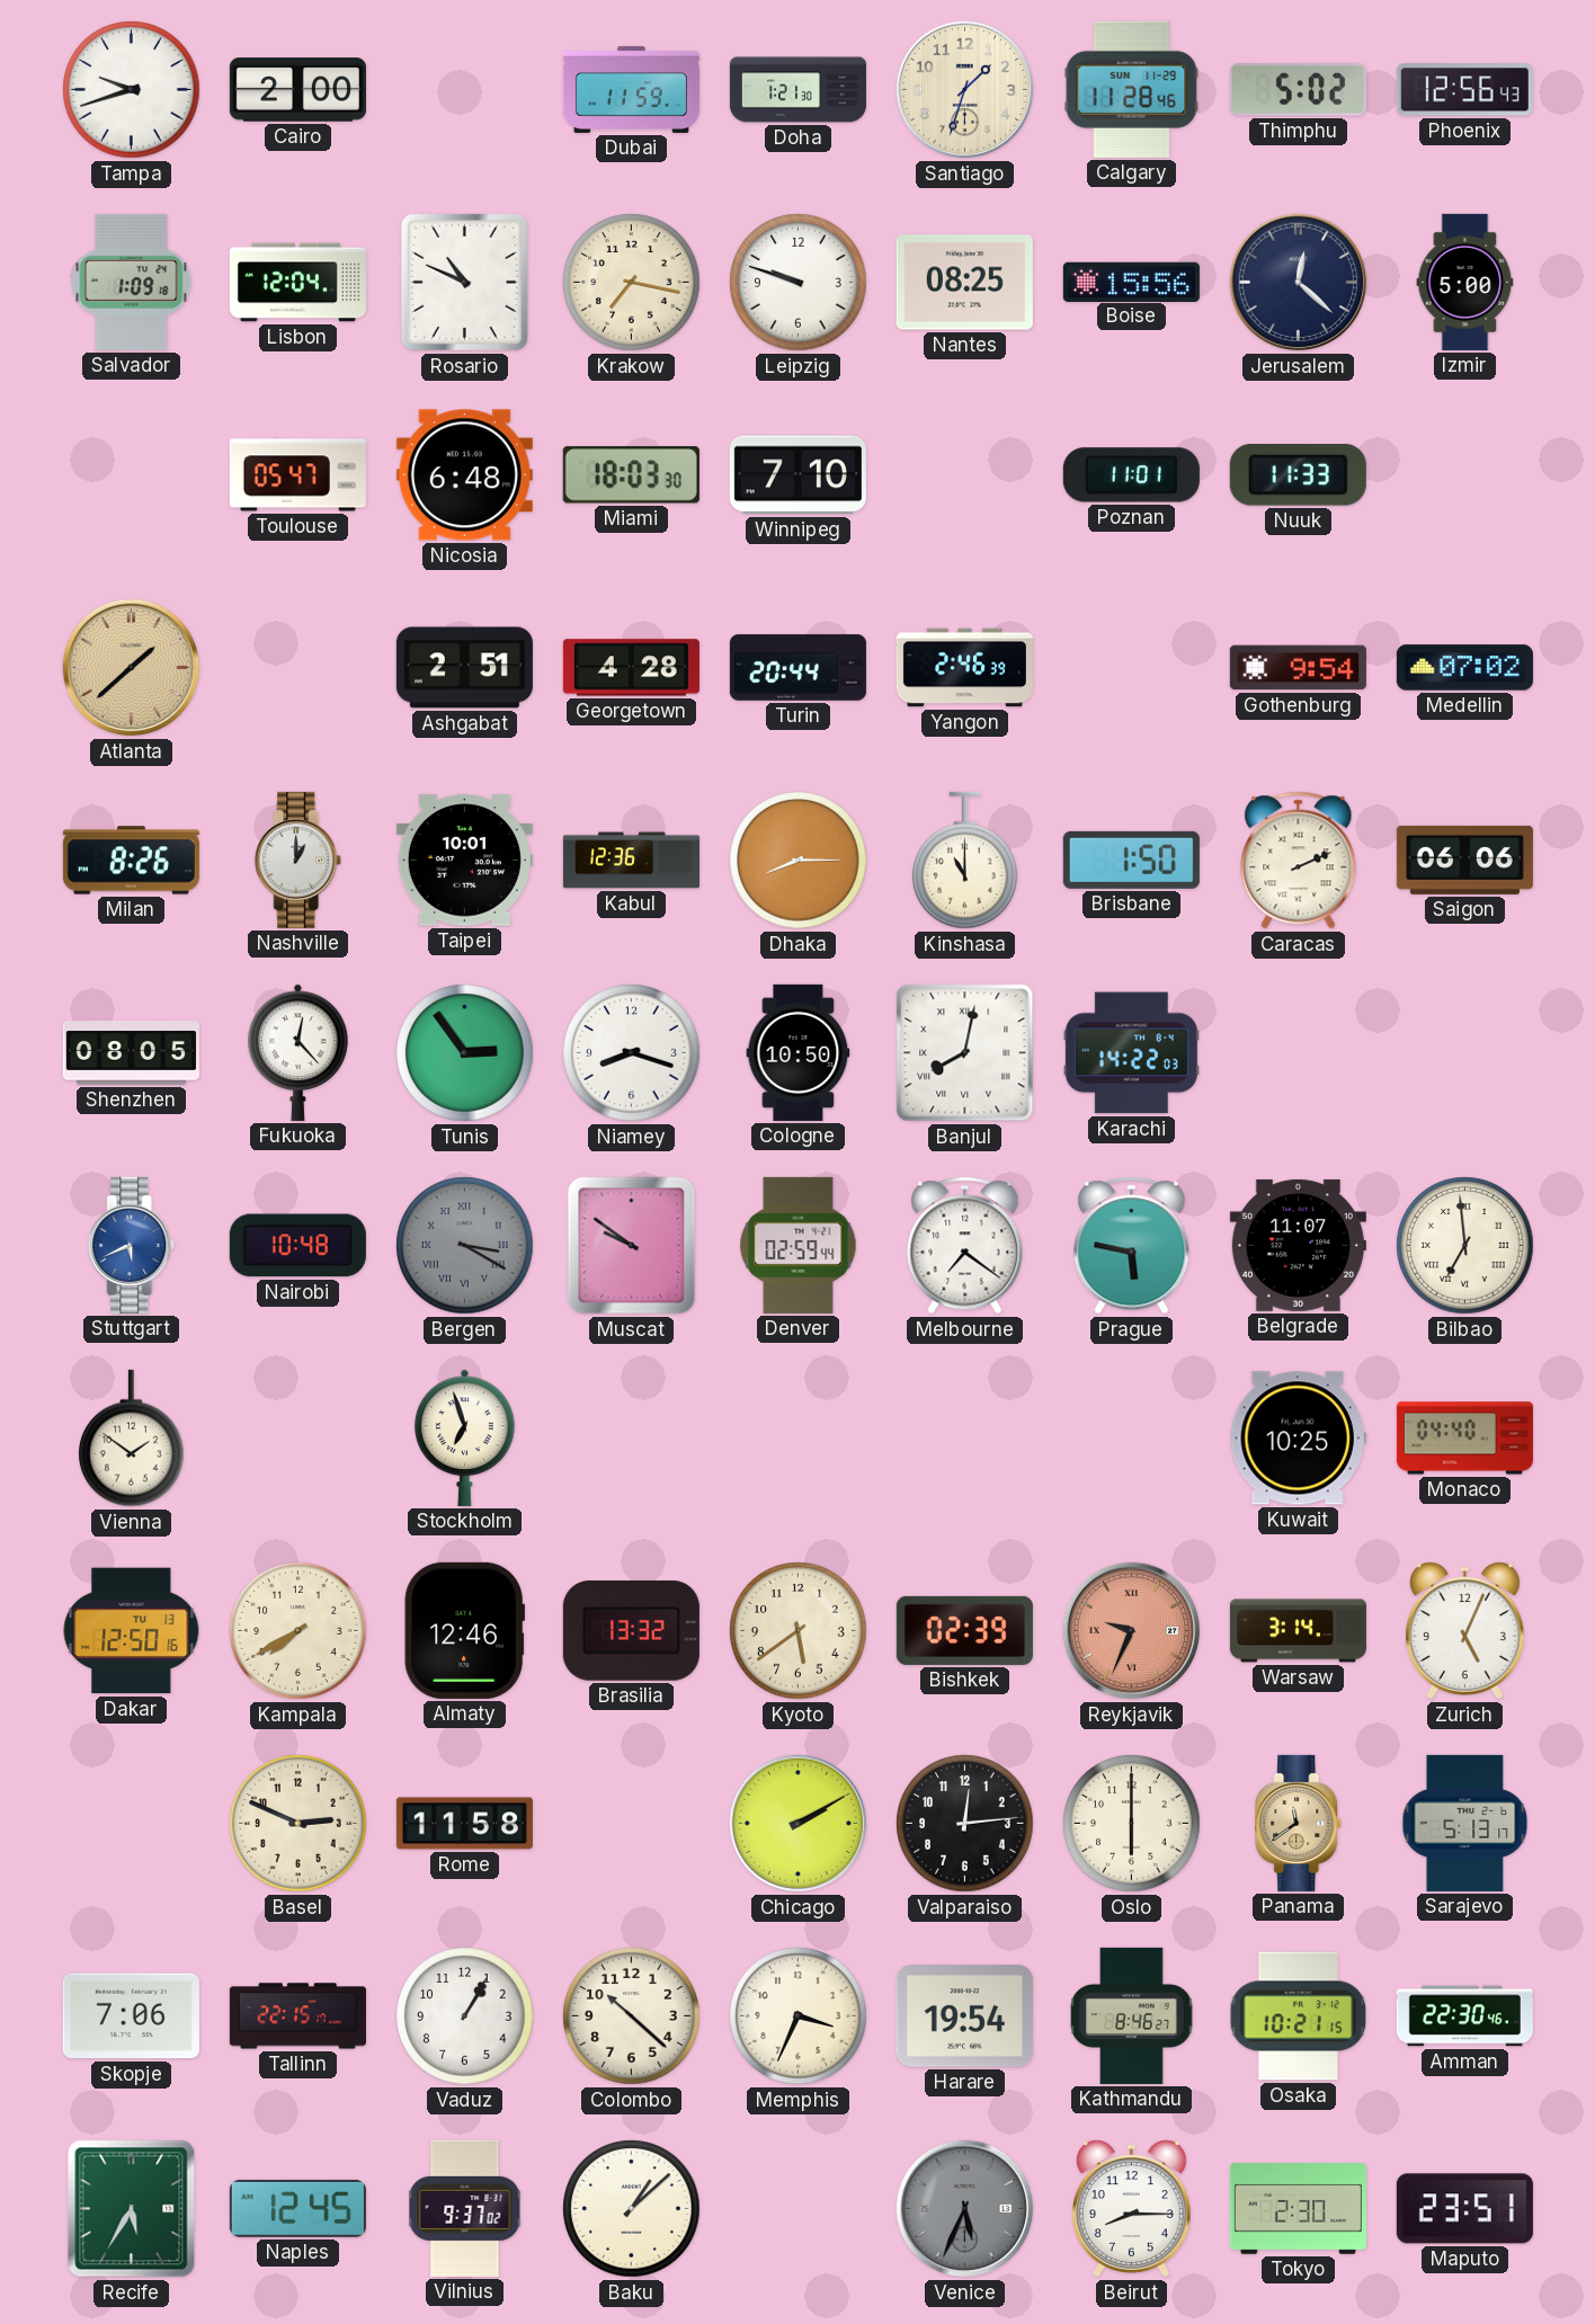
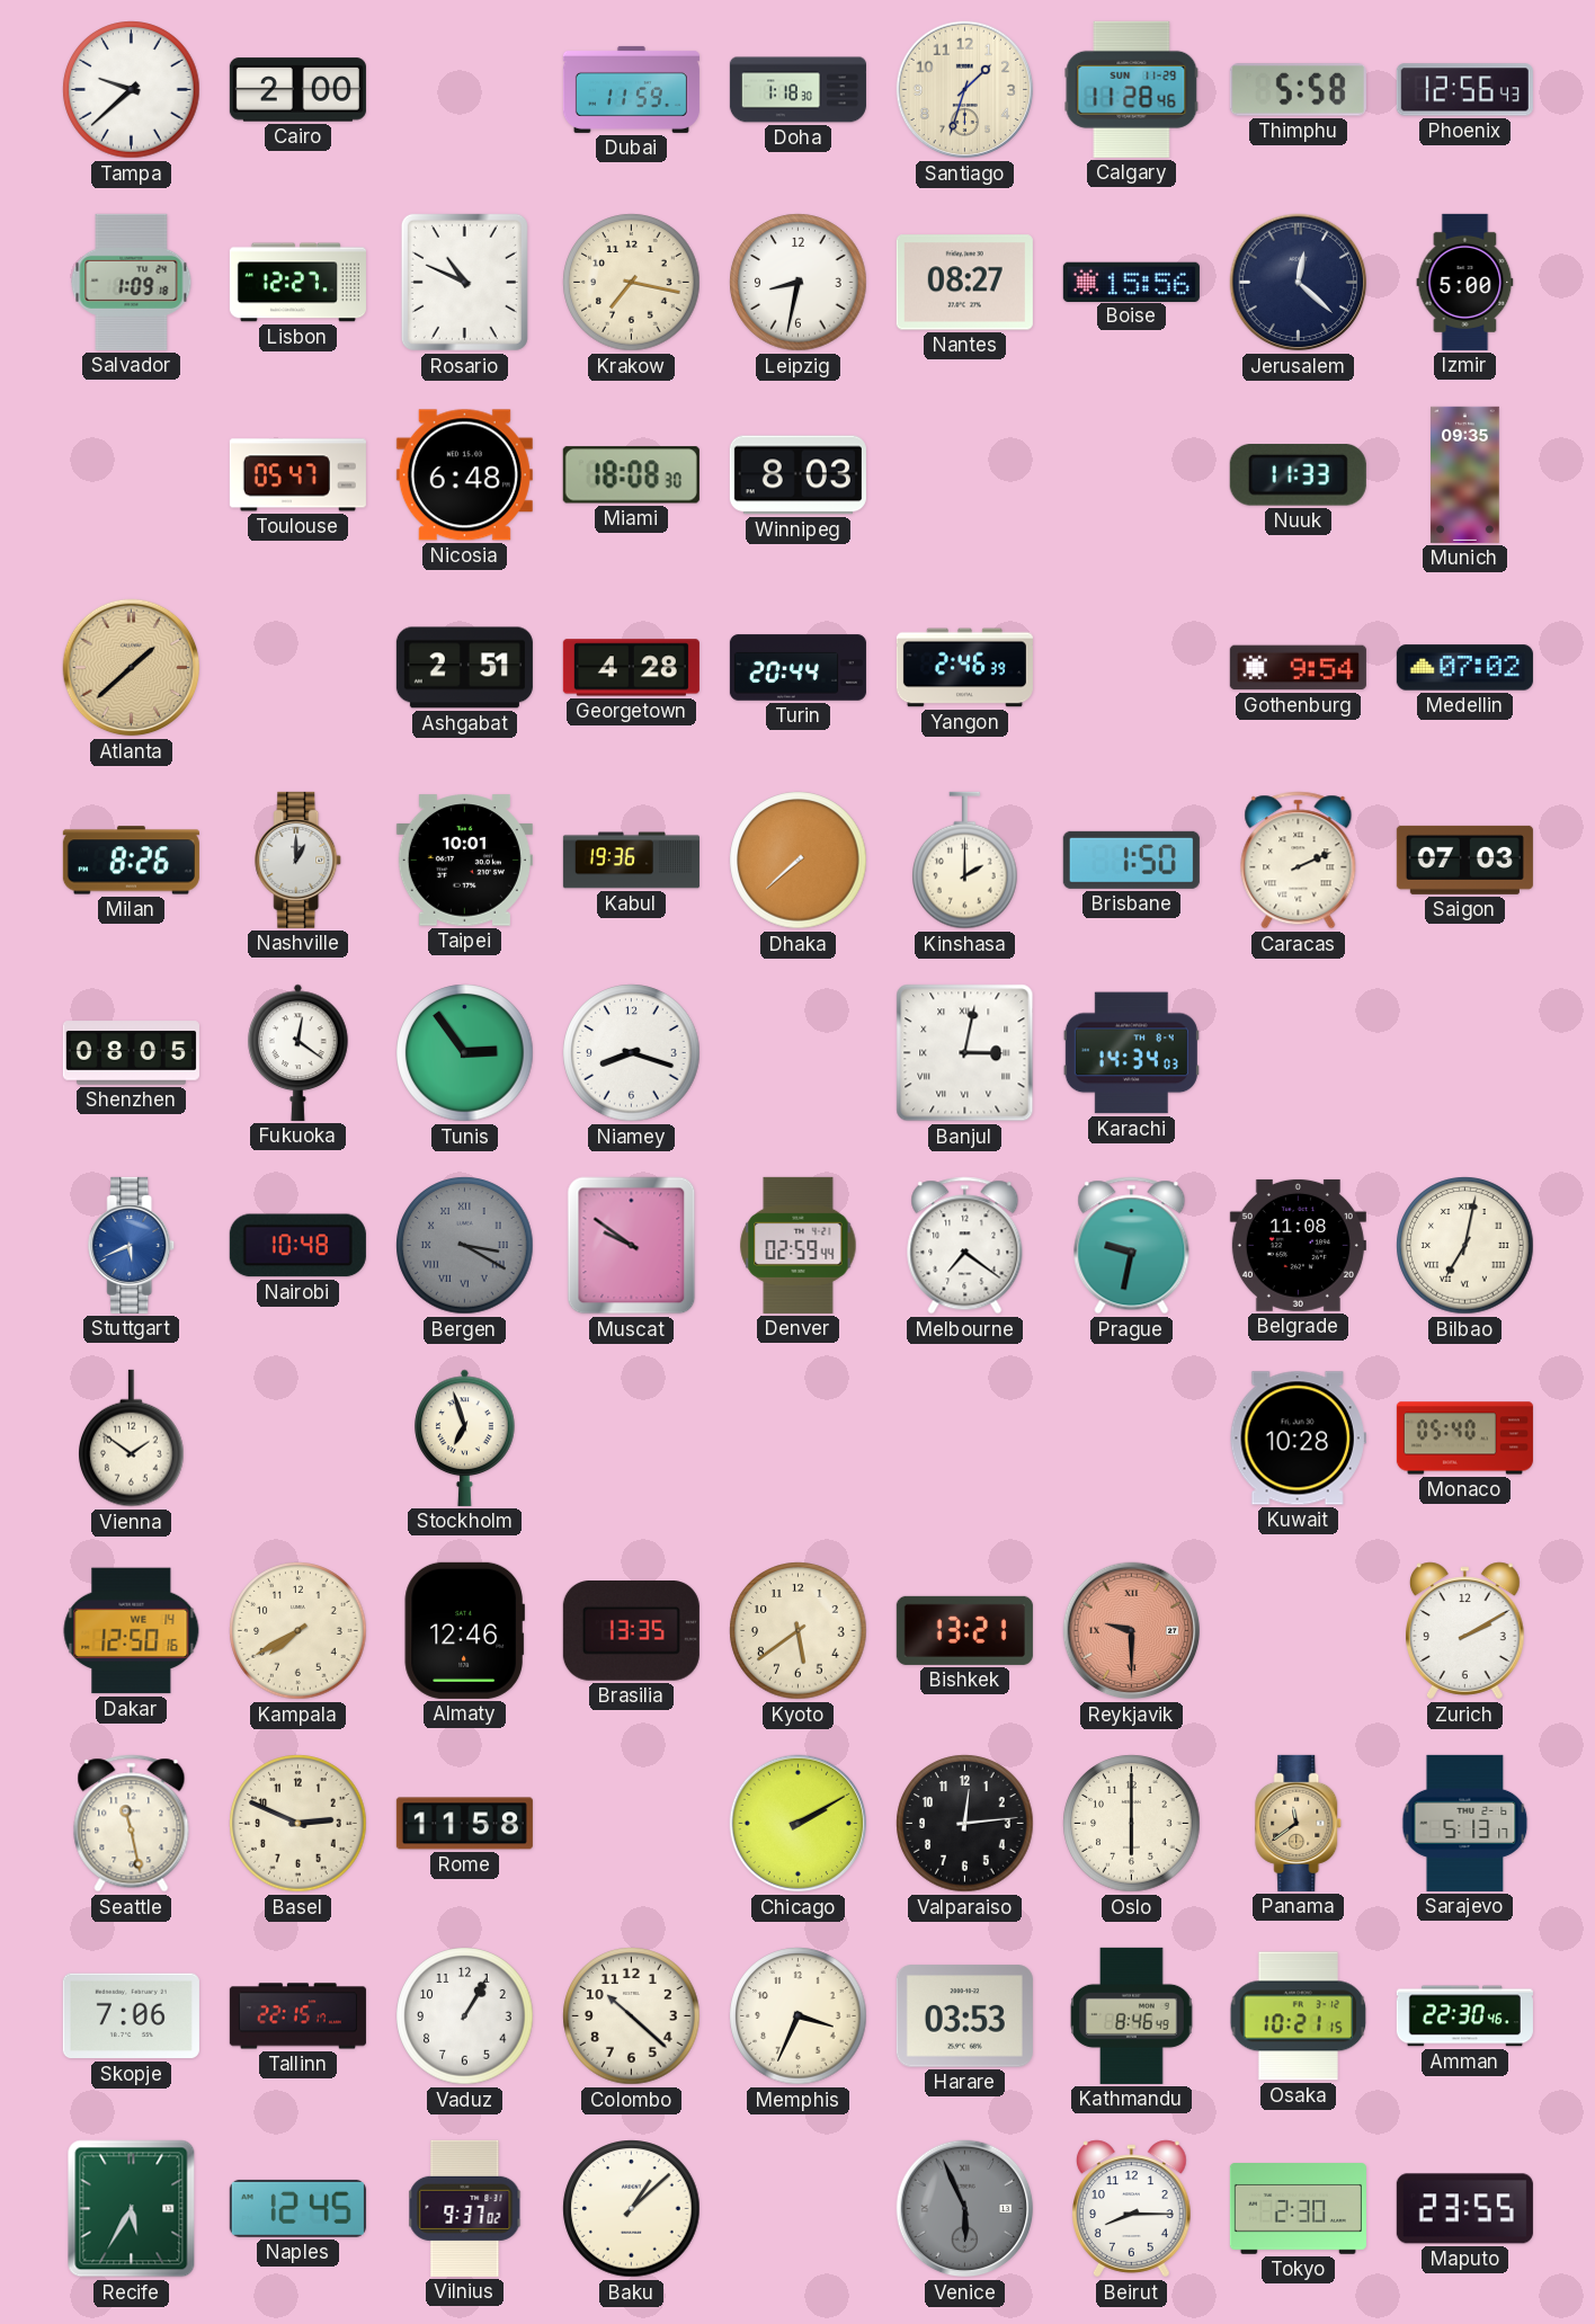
Tampa: 9:42 -> 9:38
Doha: 1:21 -> 1:18
Thimphu: 5:02 -> 5:58
Lisbon: 12:04 -> 12:27
Leipzig: 9:48 -> 8:32
Nantes: 08:25 -> 08:27
Miami: 18:03 -> 18:08
Winnipeg: 7:10 -> 8:03
Poznan: 11:01 -> none
Munich: none -> 09:35
Kabul: 12:36 -> 19:36
Dhaka: 8:15 -> 7:38
Kinshasa: 11:00 -> 2:00
Saigon: 06:06 -> 07:03
Fukuoka: 12:23 -> 12:21
Cologne: 10:50 -> none
Banjul: 8:02 -> 3:02
Karachi: 14:22 -> 14:34
Prague: 5:47 -> 9:32
Belgrade: 11:07 -> 11:08
Bilbao: 6:59 -> 7:02
Kuwait: 10:25 -> 10:28
Monaco: 04:40 -> 05:40
Dakar date: TU 13 -> WE 14
Brasilia: 13:32 -> 13:35
Bishkek: 02:39 -> 13:21
Reykjavik: 9:34 -> 9:30
Warsaw: 3:14 -> none
Zurich: 5:04 -> 2:10
Seattle: none -> 11:28
Harare: 19:54 -> 03:53
Kathmandu: 8:46:27 -> 8:46:49
Venice: 5:34 -> 5:56
Maputo: 23:51 -> 23:55
